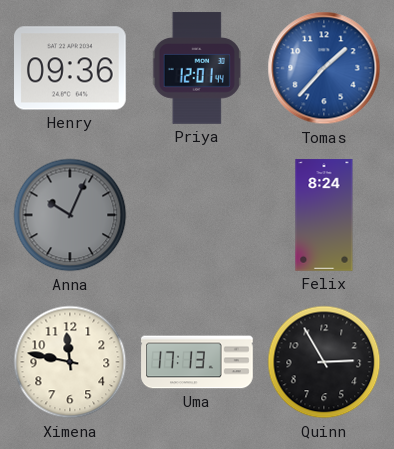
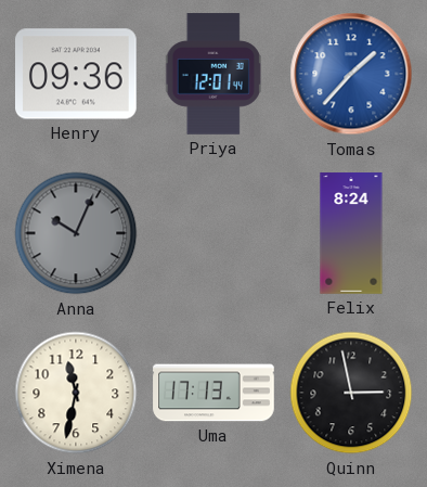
Ximena: 11:47 -> 11:32
Quinn: 2:55 -> 2:58
